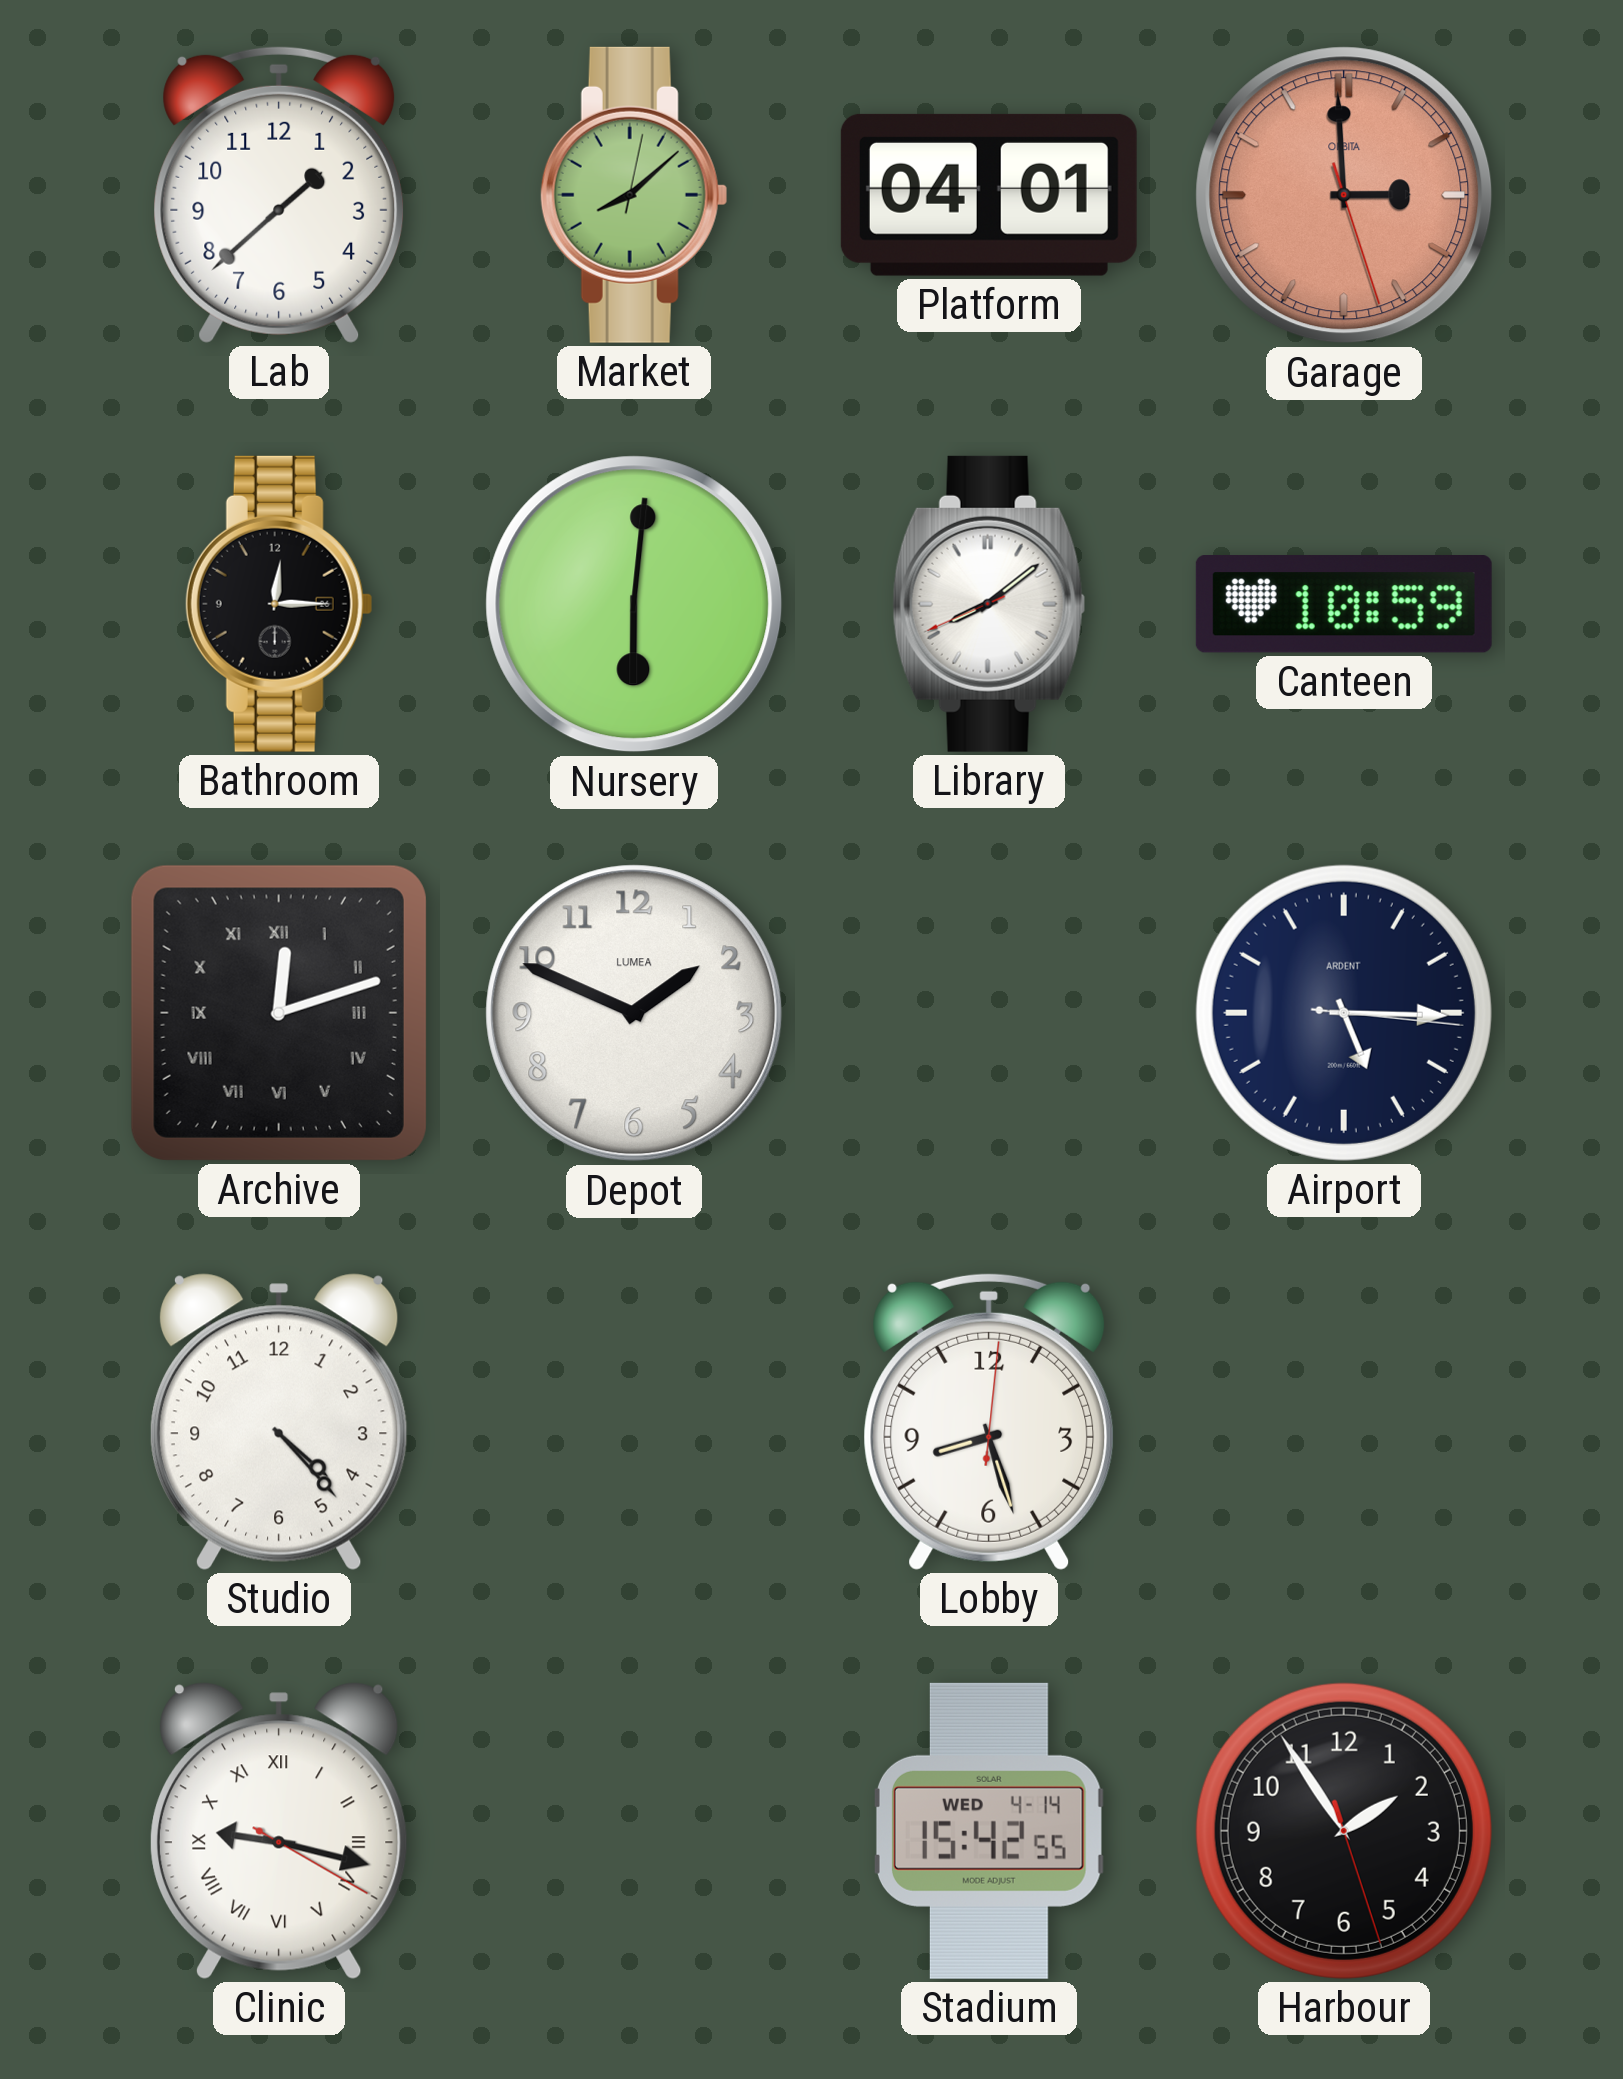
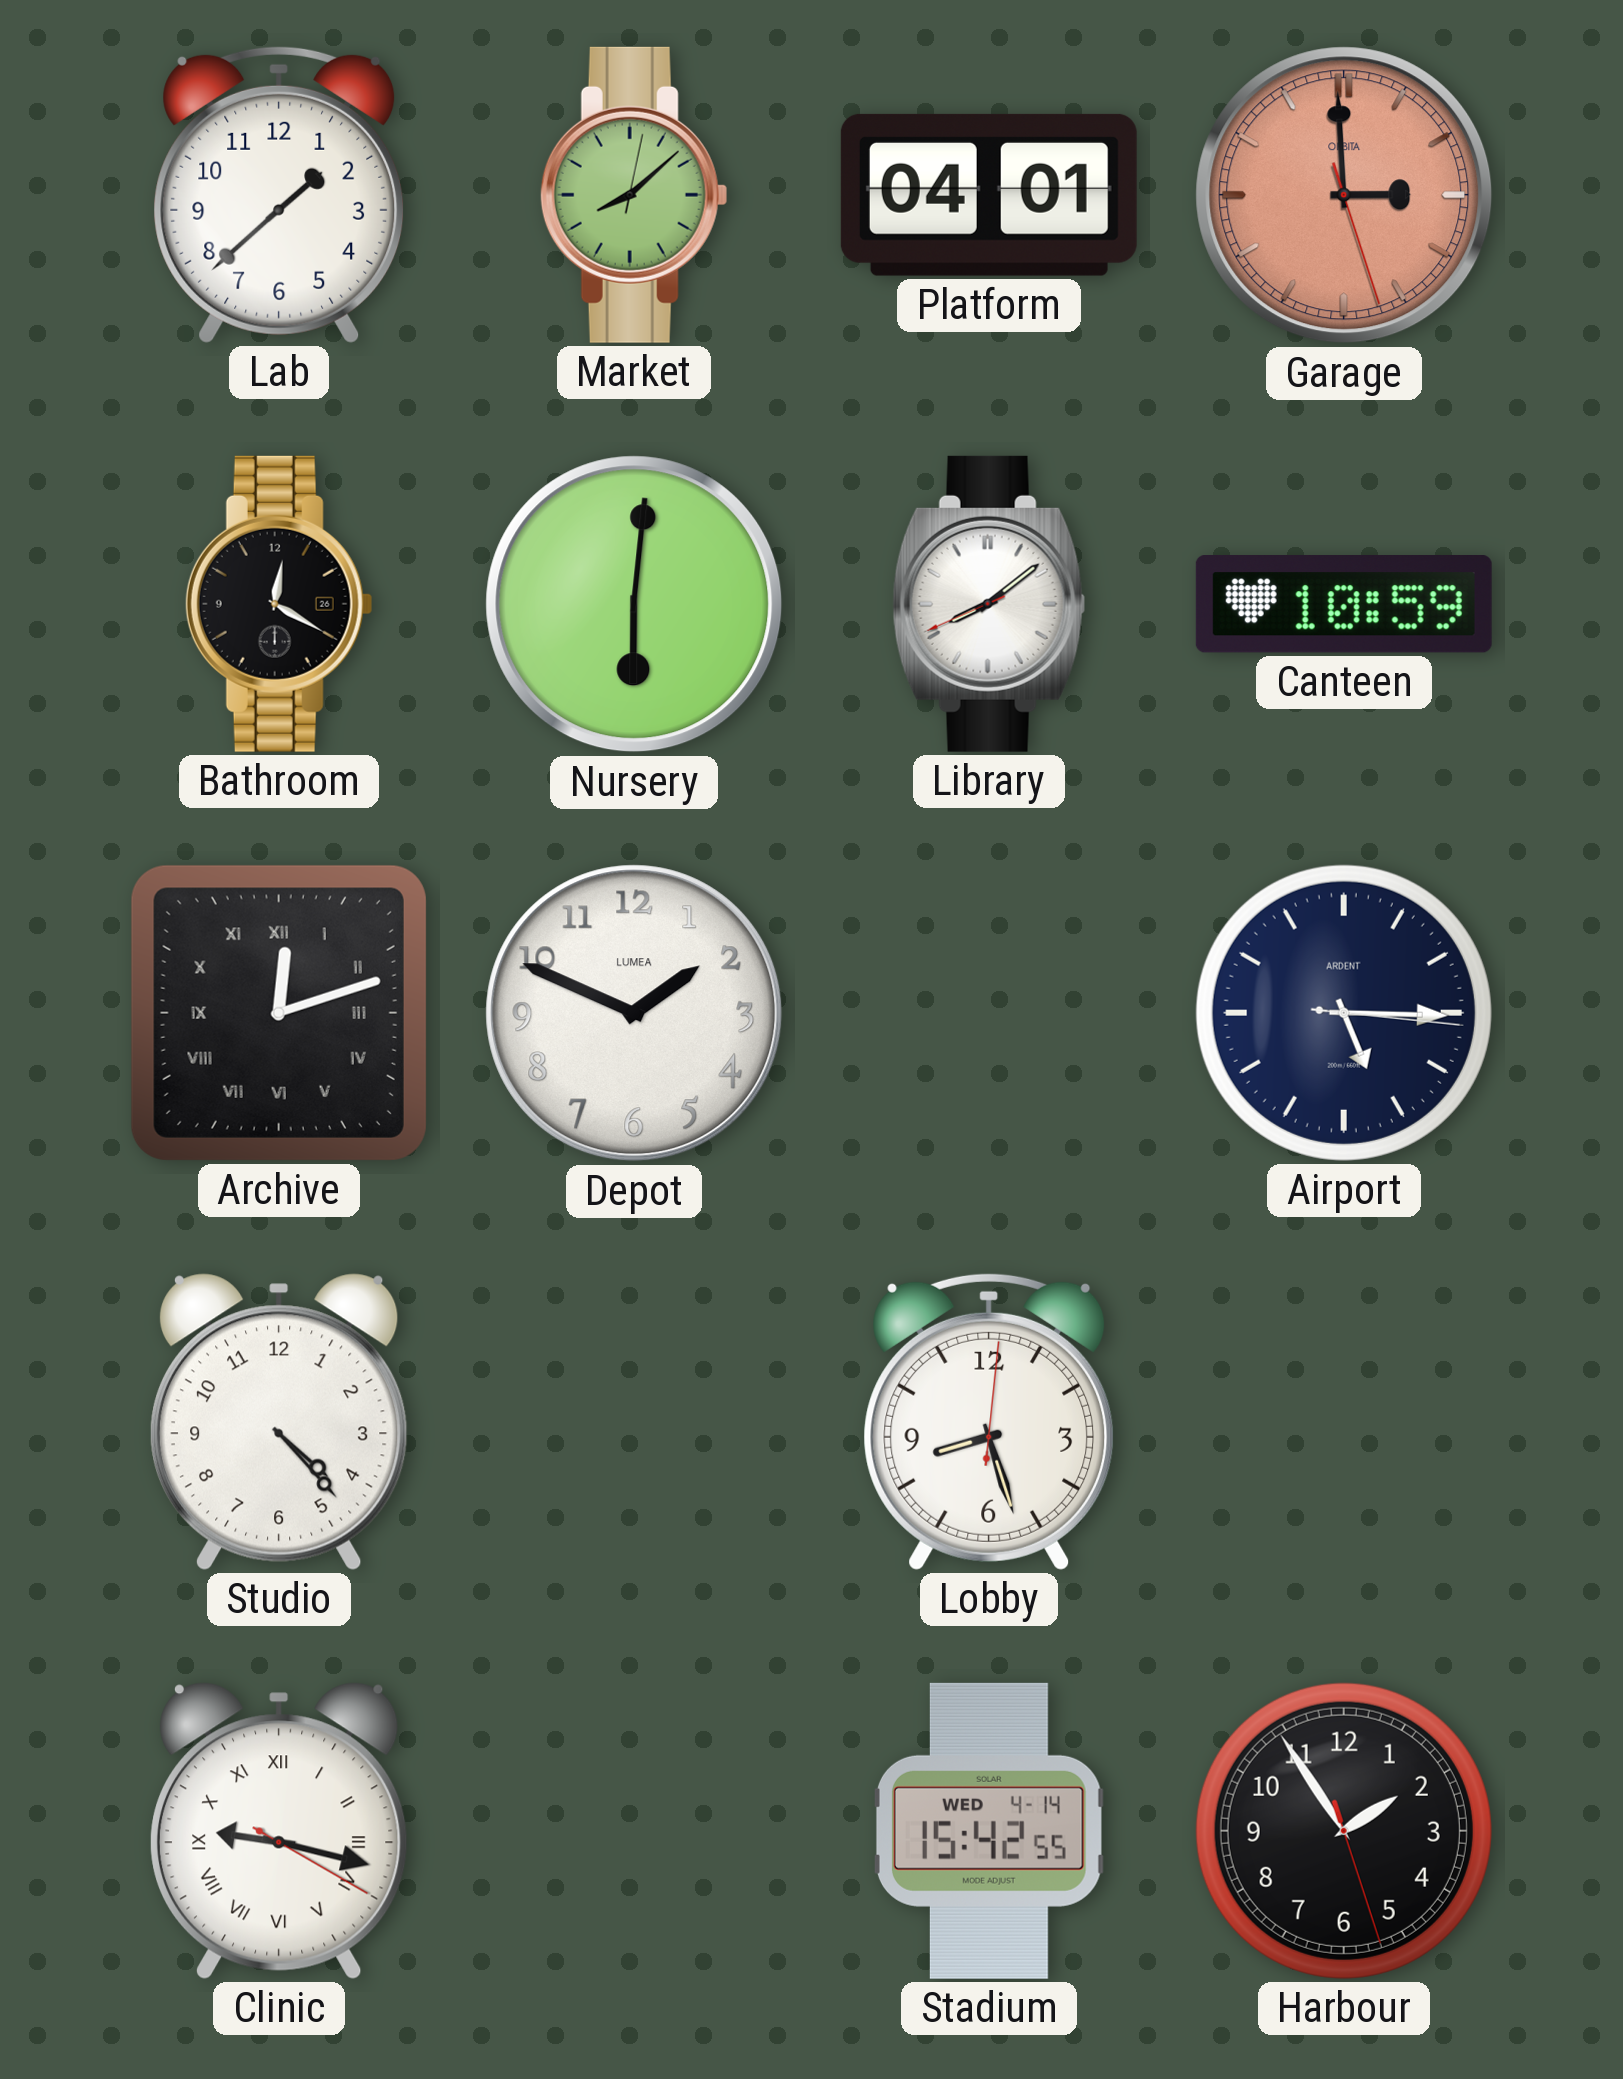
Bathroom: 12:15 -> 12:20
